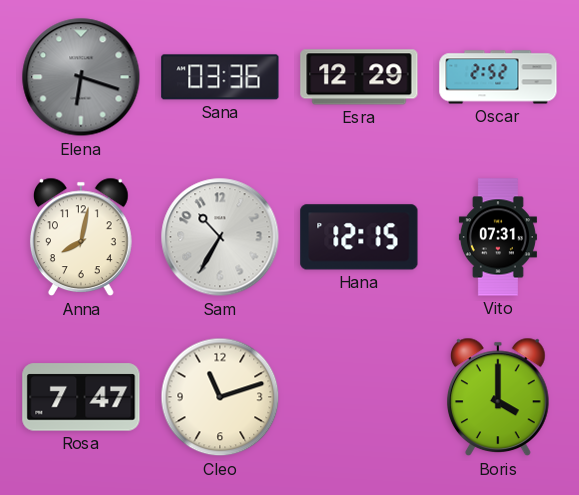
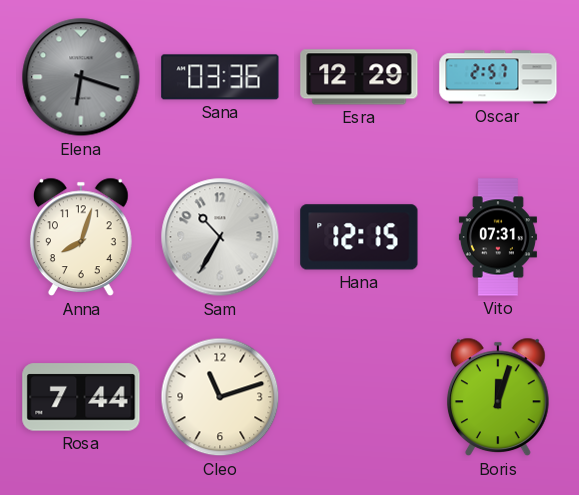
Oscar: 2:52 -> 2:57
Anna: 8:02 -> 8:03
Rosa: 7:47 -> 7:44
Boris: 4:00 -> 12:03
